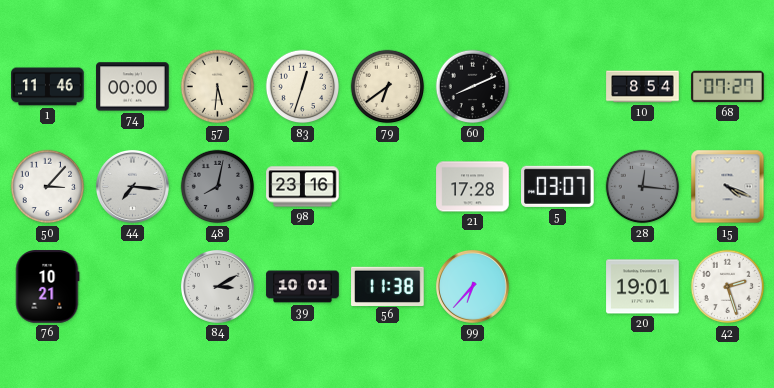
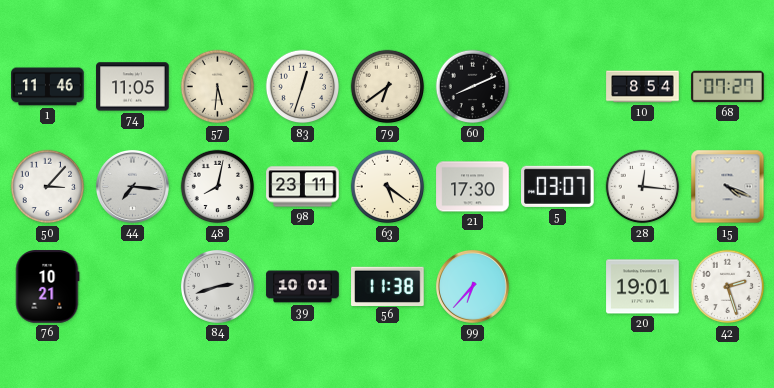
74: 00:00 -> 11:05
48 dial: grey -> white
98: 23:16 -> 23:11
63: none -> 5:21
21: 17:28 -> 17:30
28 dial: grey -> white
84: 3:10 -> 2:42
